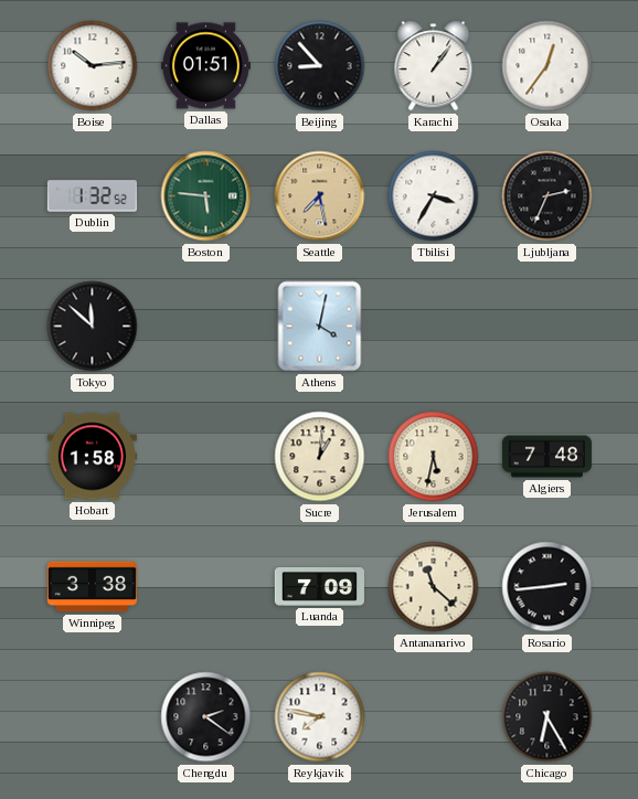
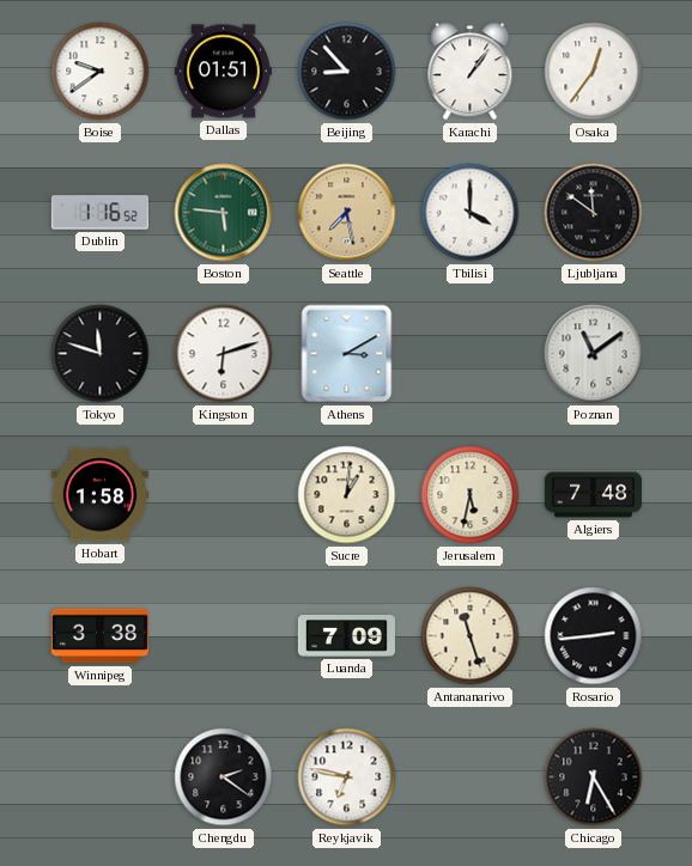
Boise: 10:14 -> 9:39
Dublin: 1:32 -> 1:16
Tbilisi: 3:35 -> 4:00
Ljubljana: 2:34 -> 11:51
Tokyo: 11:52 -> 11:48
Kingston: none -> 6:12
Athens: 4:02 -> 3:10
Poznan: none -> 11:09
Antananarivo: 11:22 -> 11:27
Reykjavik: 7:47 -> 6:47
